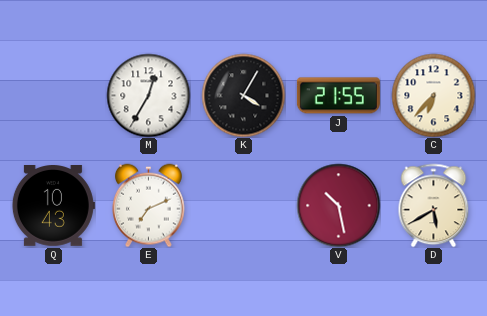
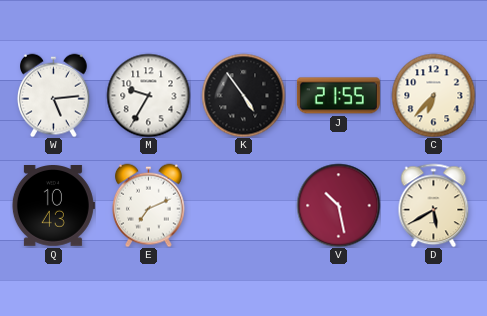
W: none -> 5:14
M: 12:35 -> 9:35
K: 4:05 -> 4:54
